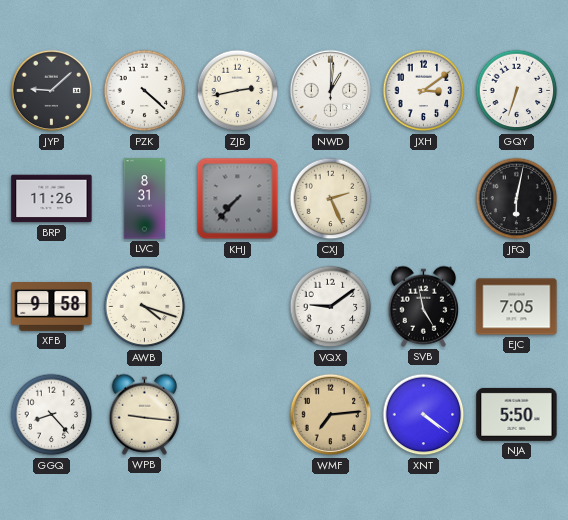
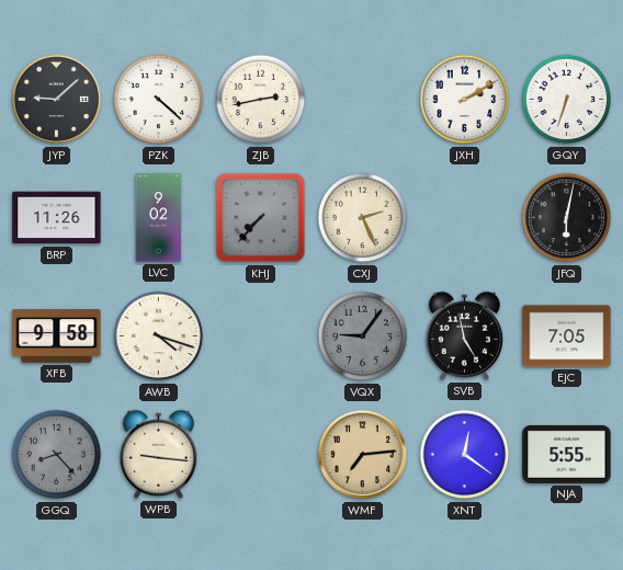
NWD: 1:01 -> none
JXH: 3:09 -> 2:10
LVC: 8:31 -> 9:02
VQX: 9:09 -> 9:06
VQX dial: white -> grey
GGQ dial: white -> grey
XNT: 4:21 -> 12:21
NJA: 5:50 -> 5:55
